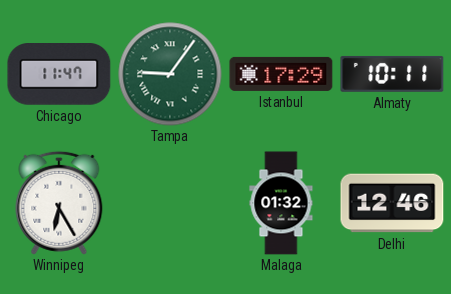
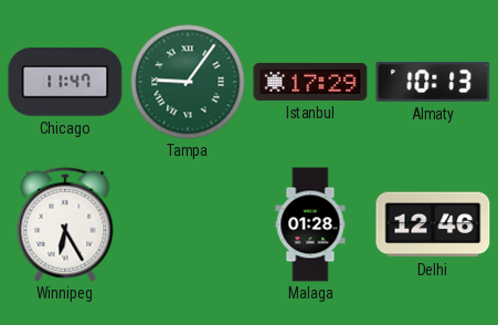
Almaty: 10:11 -> 10:13
Malaga: 01:32 -> 01:28
